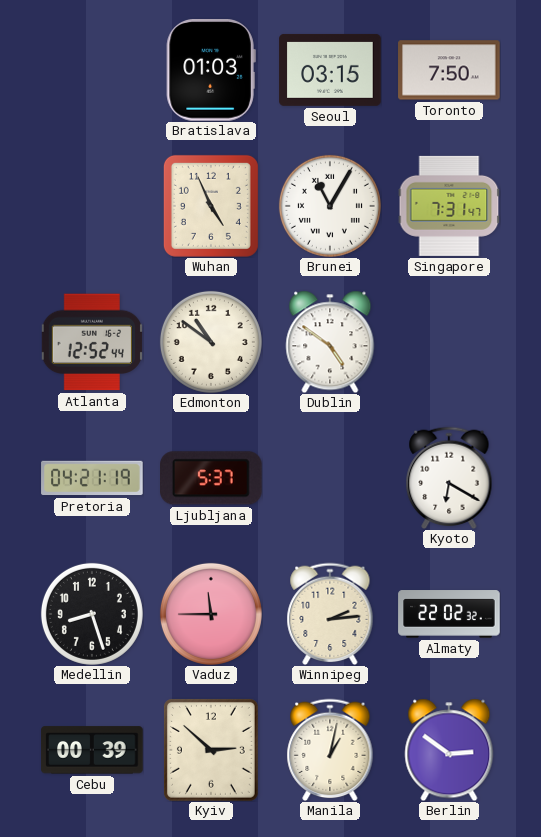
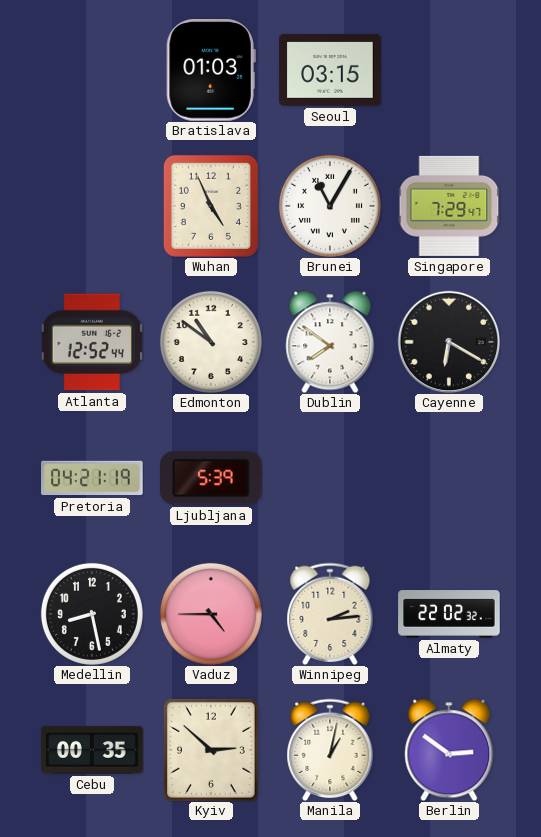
Toronto: 7:50 -> none
Singapore: 7:31 -> 7:29
Dublin: 4:51 -> 7:51
Cayenne: none -> 6:20
Ljubljana: 5:37 -> 5:39
Kyoto: 6:20 -> none
Medellin: 8:27 -> 8:28
Vaduz: 11:45 -> 4:45
Cebu: 00:39 -> 00:35
